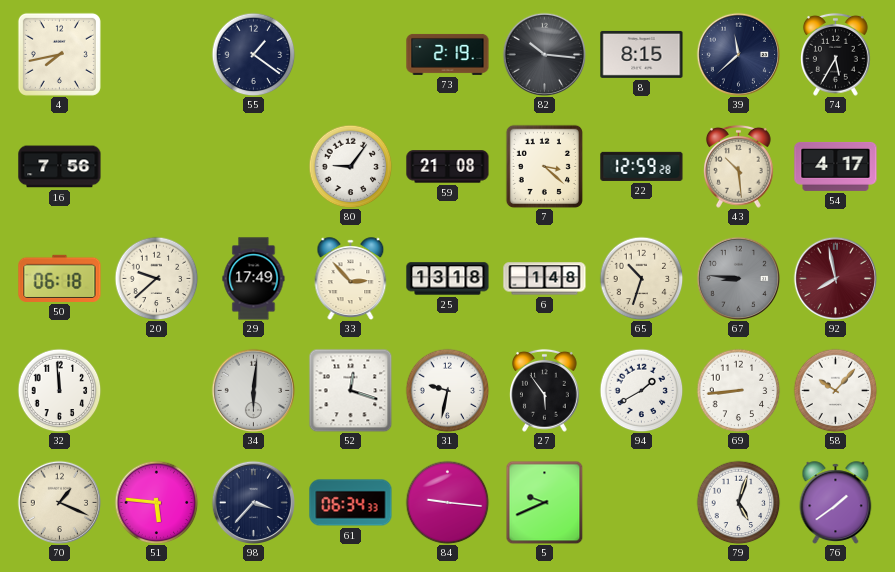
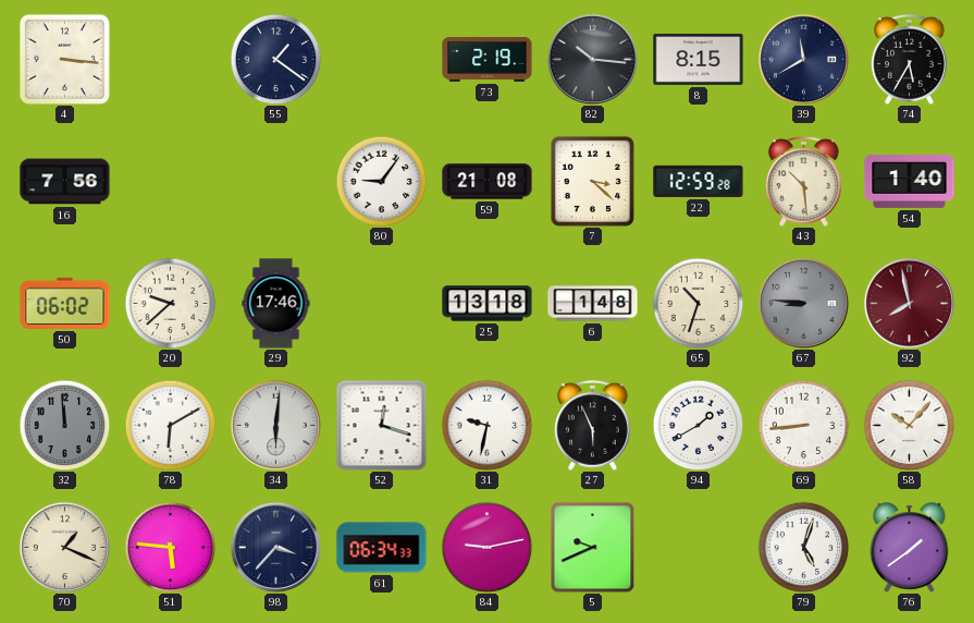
4: 7:43 -> 3:16
39: 11:38 -> 11:40
54: 4:17 -> 1:40
50: 06:18 -> 06:02
29: 17:49 -> 17:46
33: 2:53 -> none
32 dial: white -> grey
78: none -> 6:10
27: 5:54 -> 5:56
84: 9:16 -> 9:13
